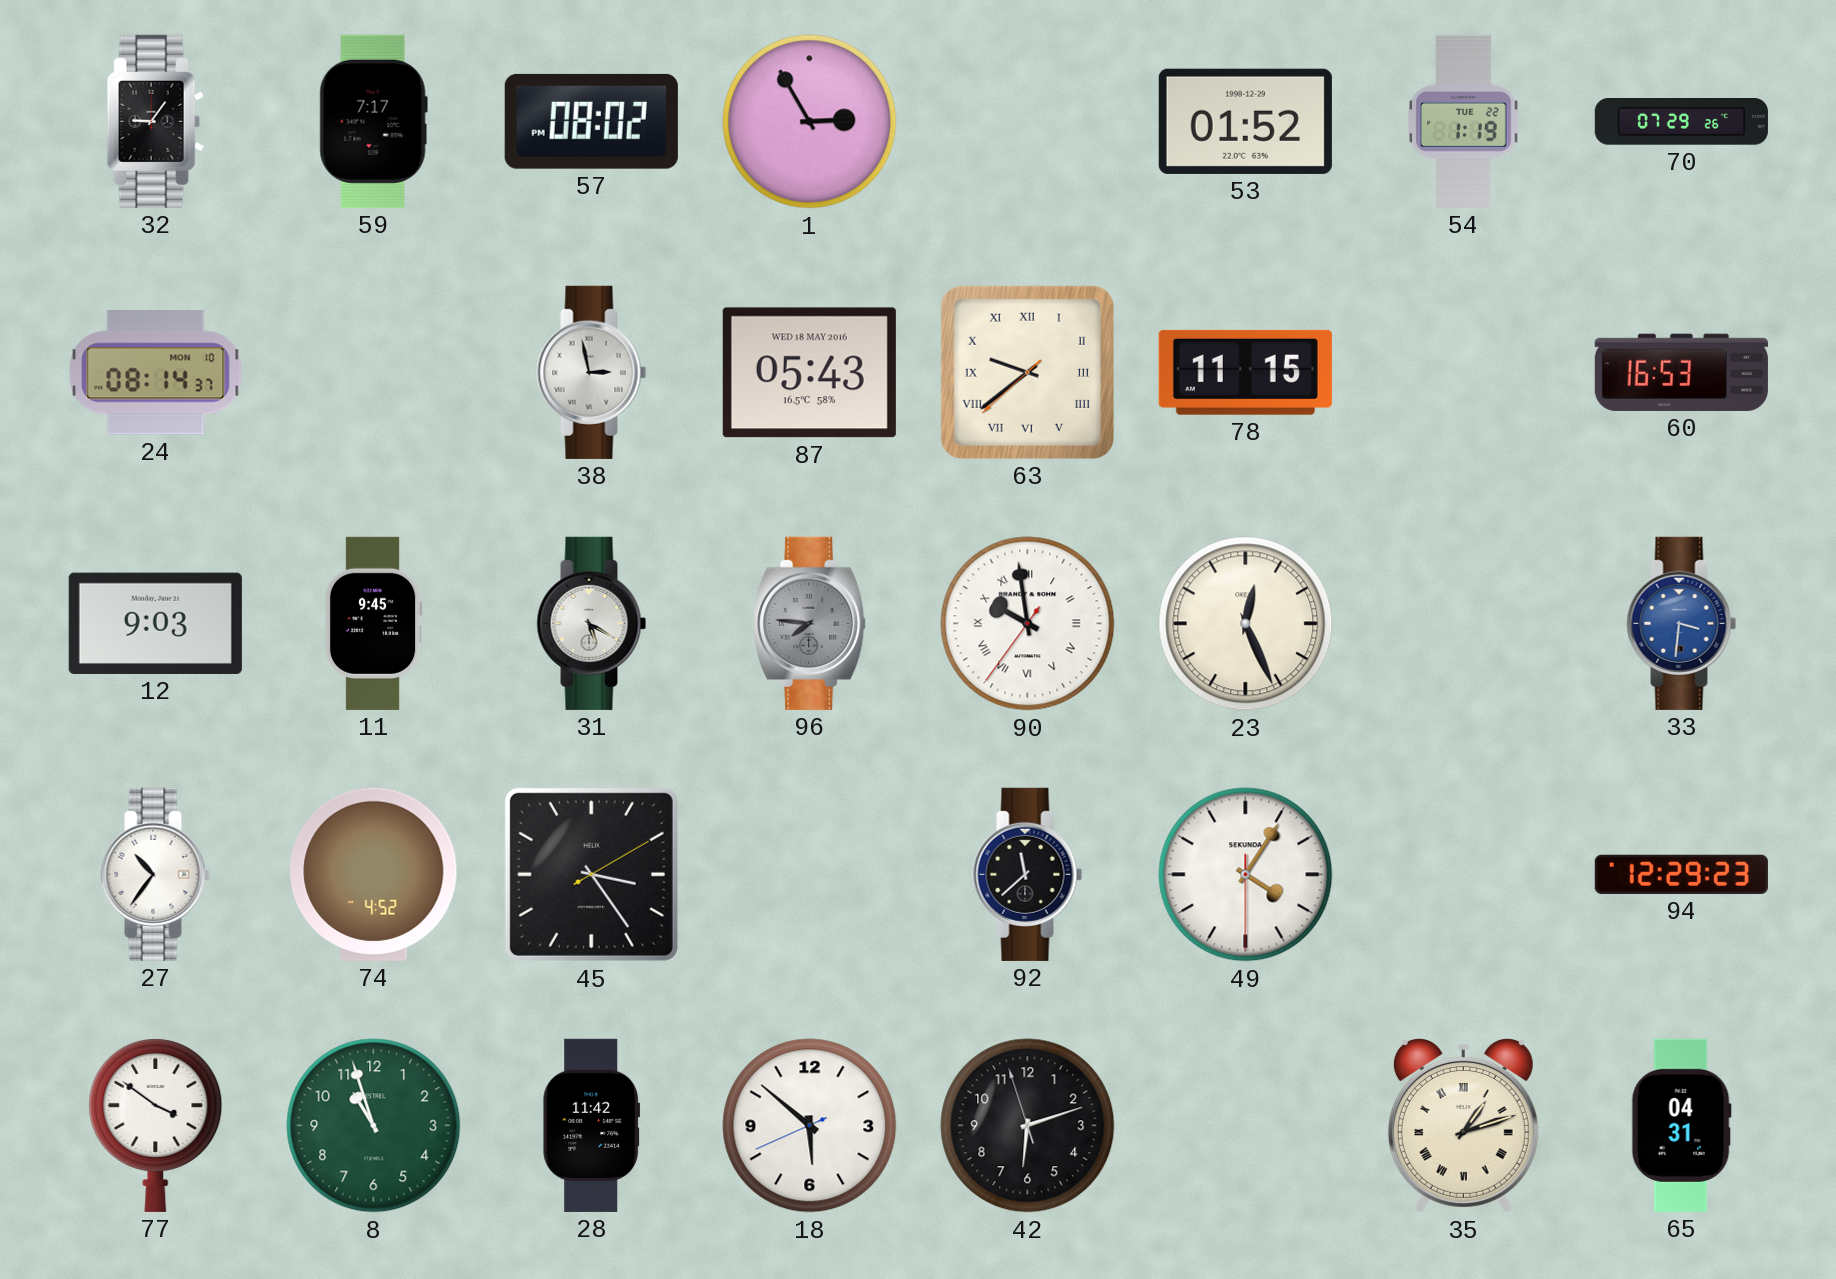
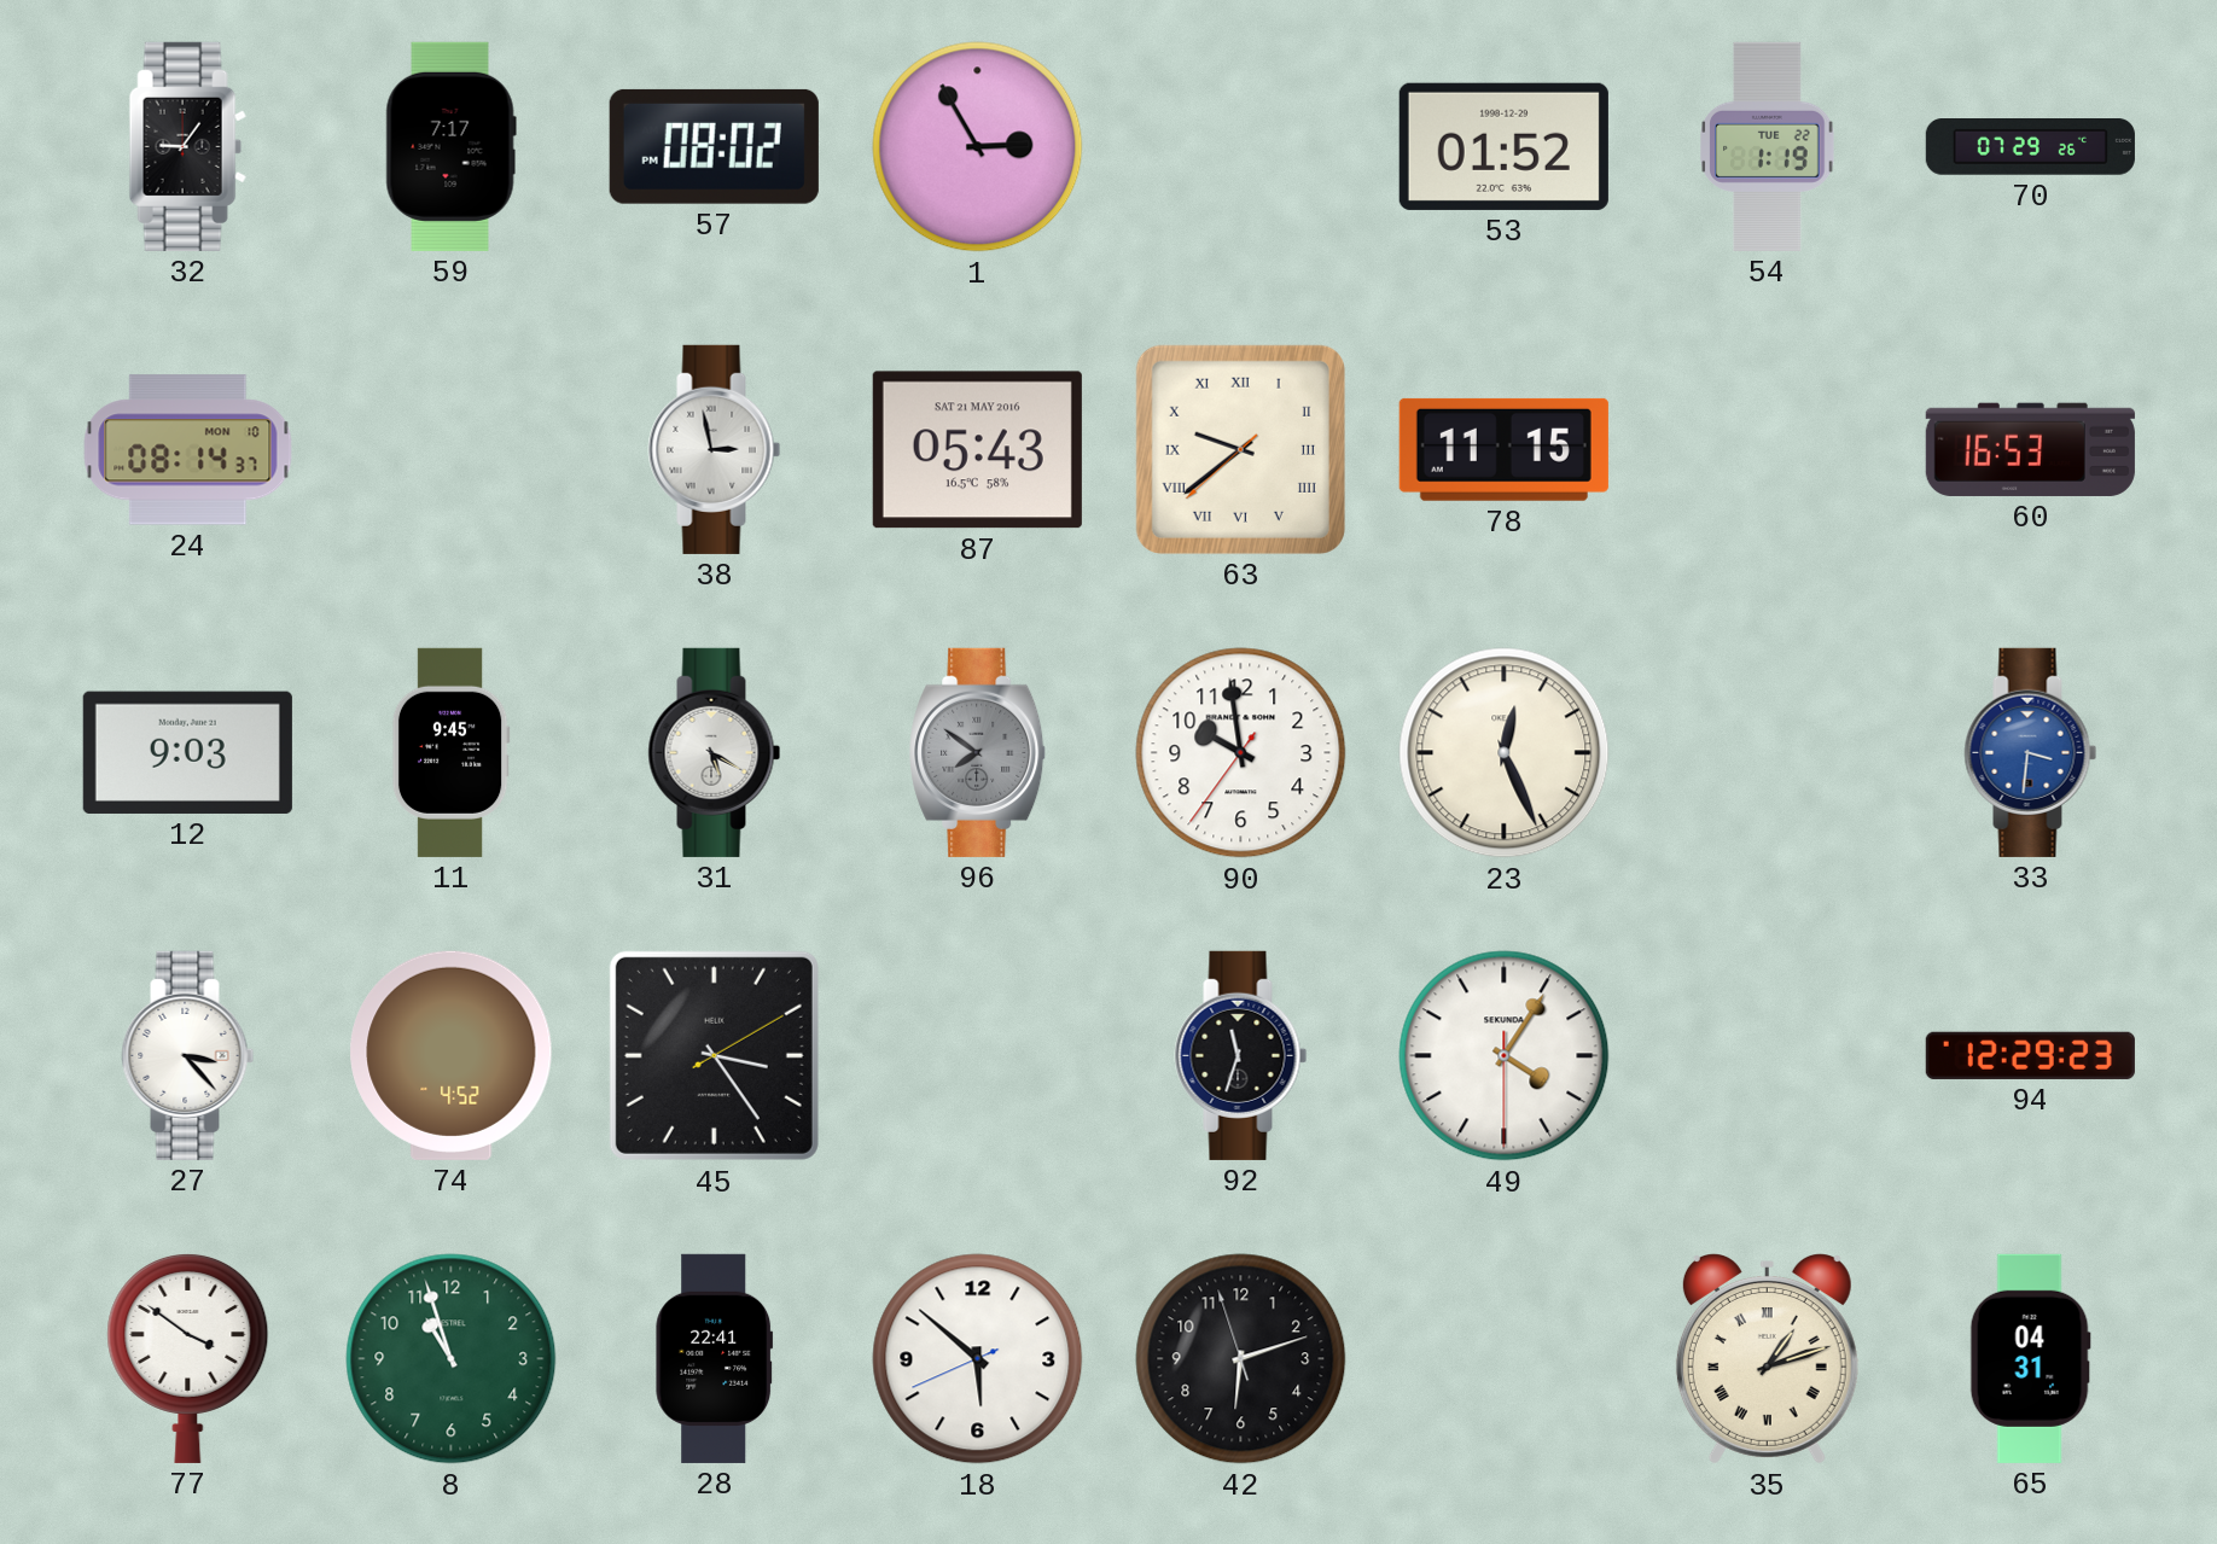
87 date: WED 18 MAY 2016 -> SAT 21 MAY 2016
96: 7:46 -> 7:51
90 numerals: Roman -> Arabic
27: 10:36 -> 3:23
92: 11:38 -> 11:33
28: 11:42 -> 22:41
